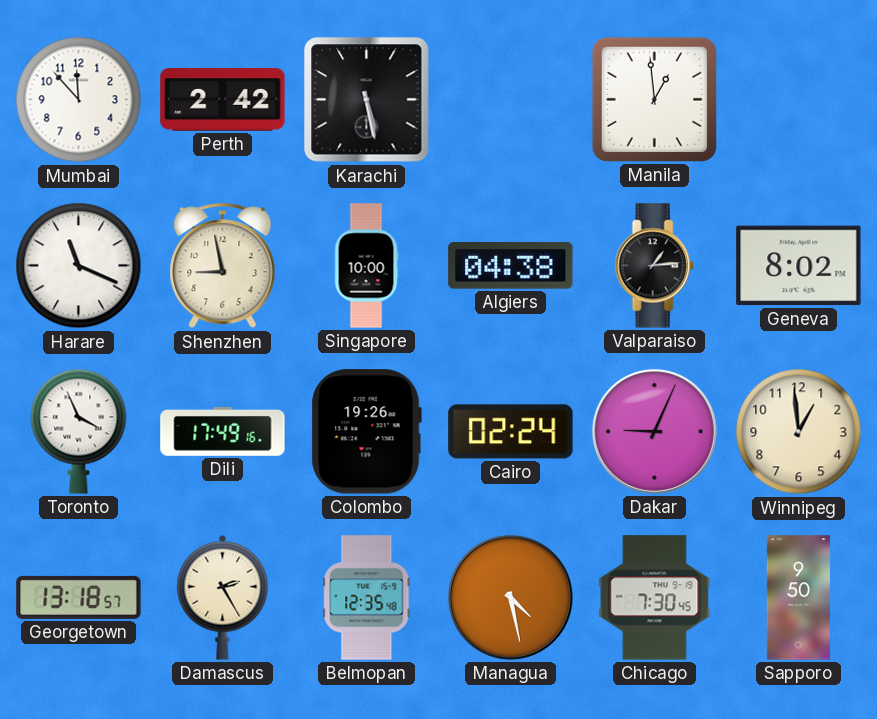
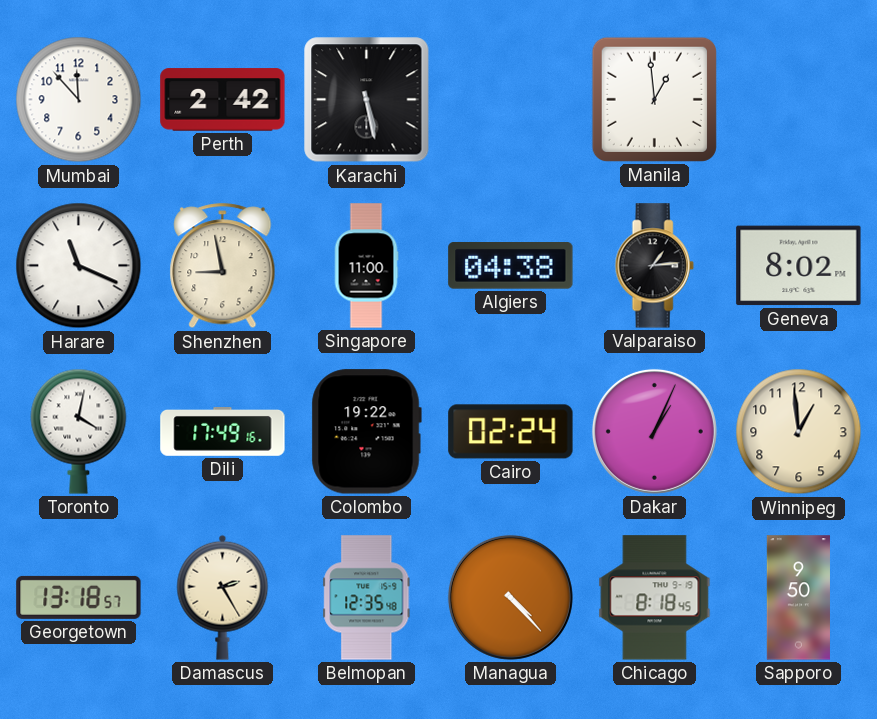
Singapore: 10:00 -> 11:00
Toronto: 3:56 -> 4:02
Colombo: 19:26 -> 19:22
Dakar: 9:04 -> 1:04
Managua: 4:28 -> 4:23
Chicago: 7:30 -> 8:18
